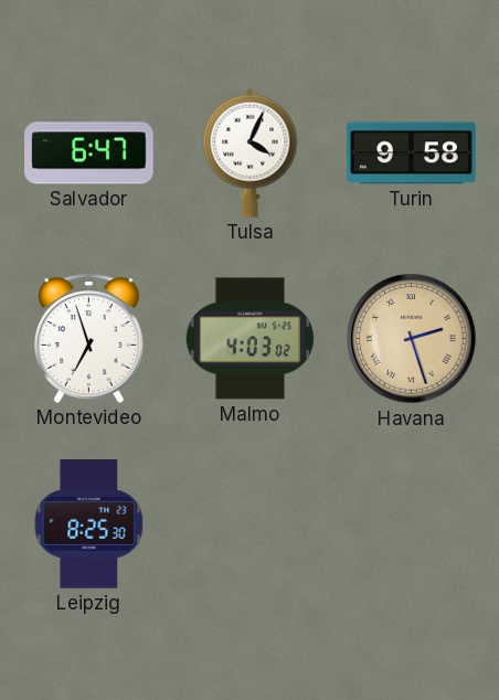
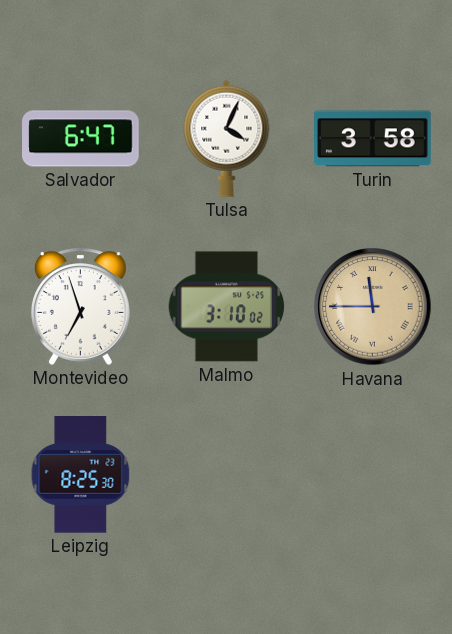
Turin: 9:58 -> 3:58
Malmo: 4:03 -> 3:10
Havana: 2:27 -> 11:45
